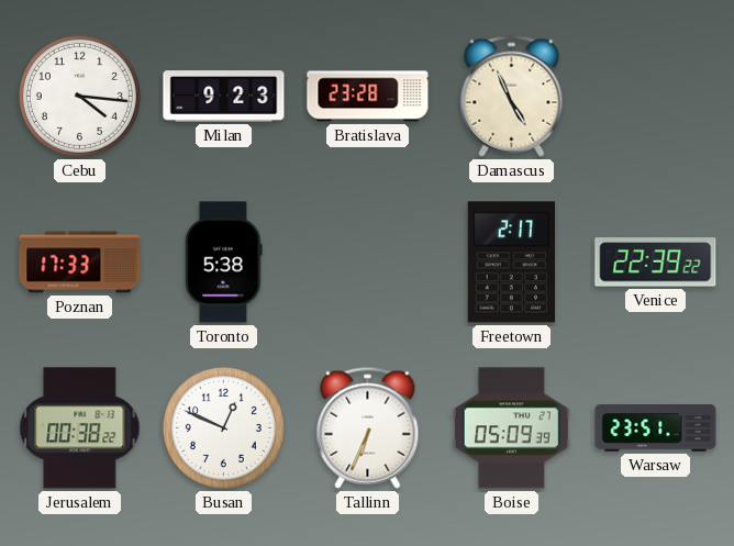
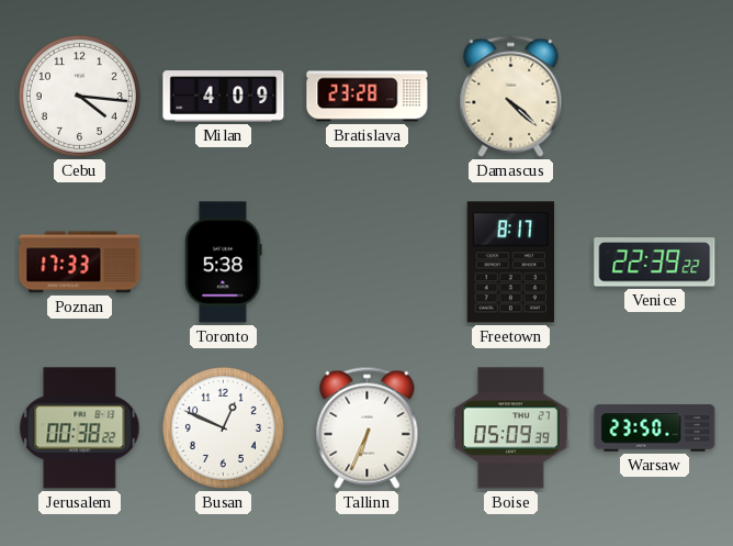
Milan: 9:23 -> 4:09
Damascus: 4:56 -> 4:22
Freetown: 2:17 -> 8:17
Warsaw: 23:51 -> 23:50
